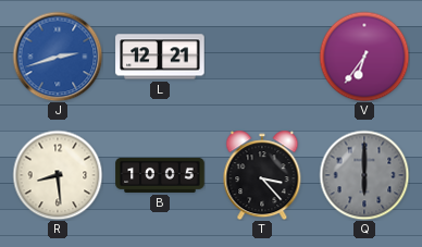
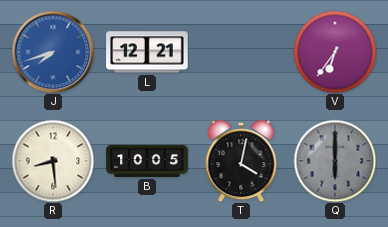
J: 2:42 -> 7:42
T: 3:23 -> 4:02
